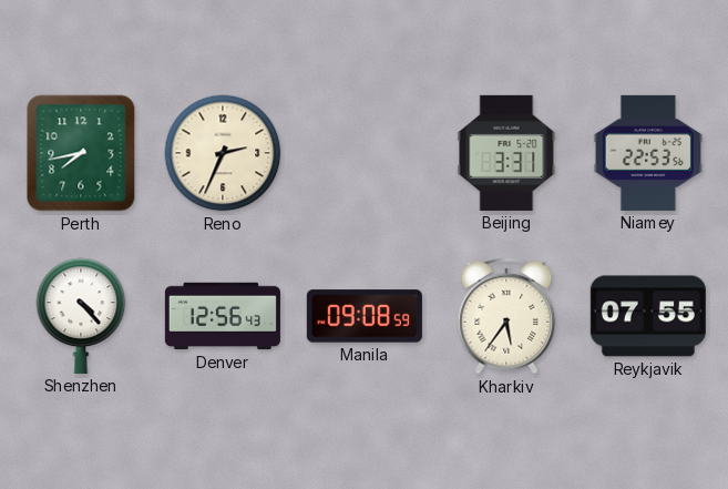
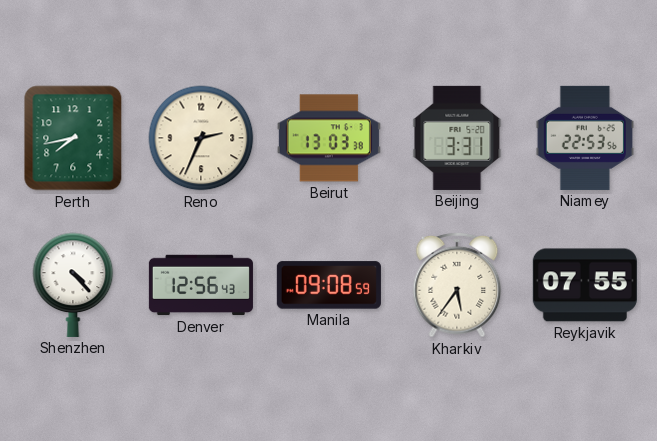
Beirut: none -> 13:03
